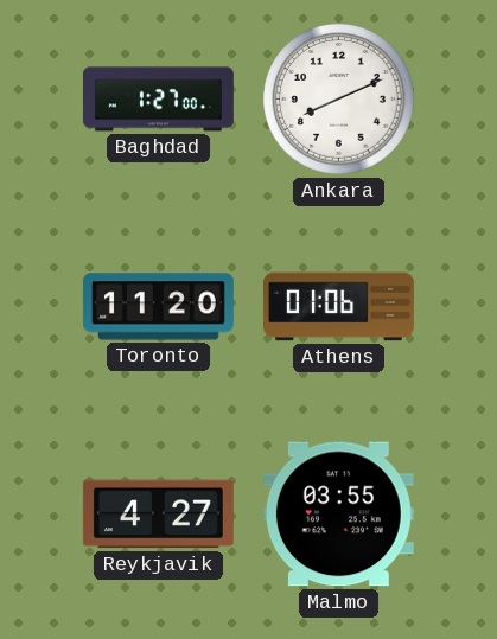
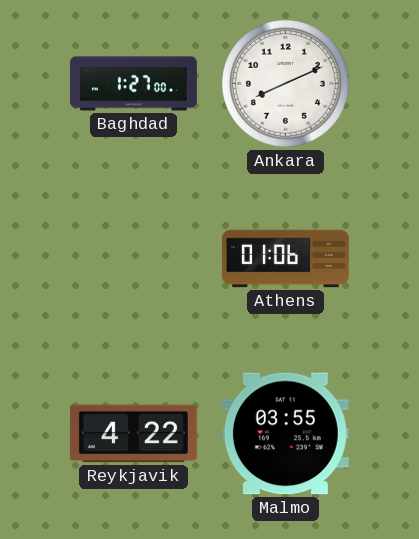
Toronto: 11:20 -> none
Reykjavik: 4:27 -> 4:22
